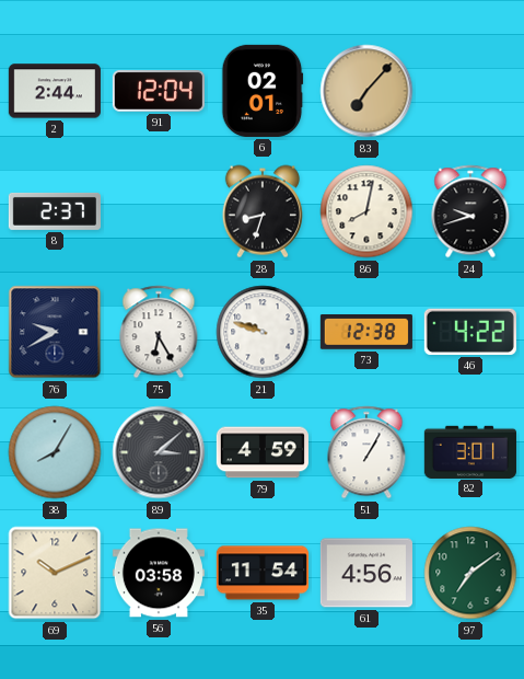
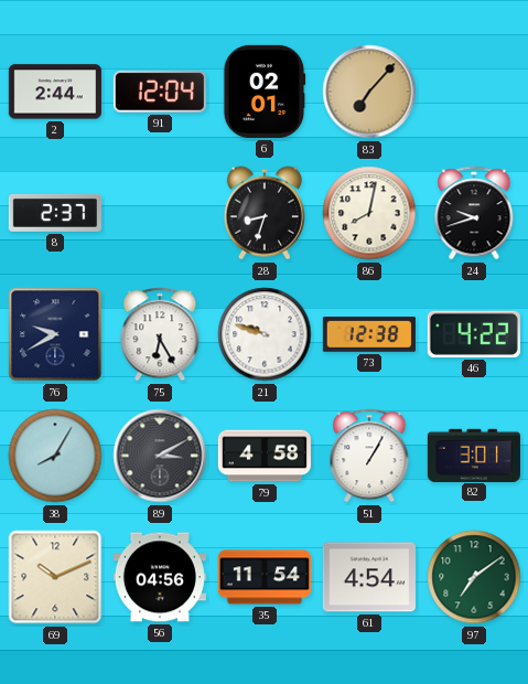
89: 3:08 -> 3:10
79: 4:59 -> 4:58
56: 03:58 -> 04:56
61: 4:56 -> 4:54
